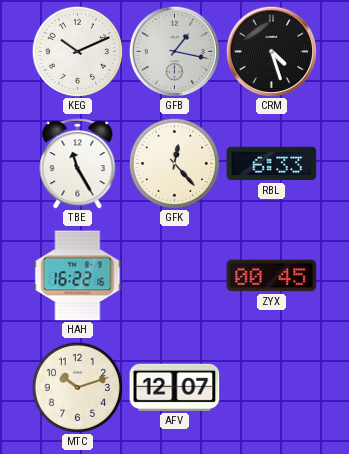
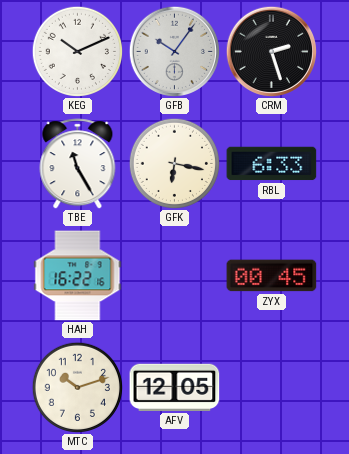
GFB: 1:17 -> 10:06
CRM: 4:27 -> 2:27
GFK: 12:23 -> 6:17
AFV: 12:07 -> 12:05
